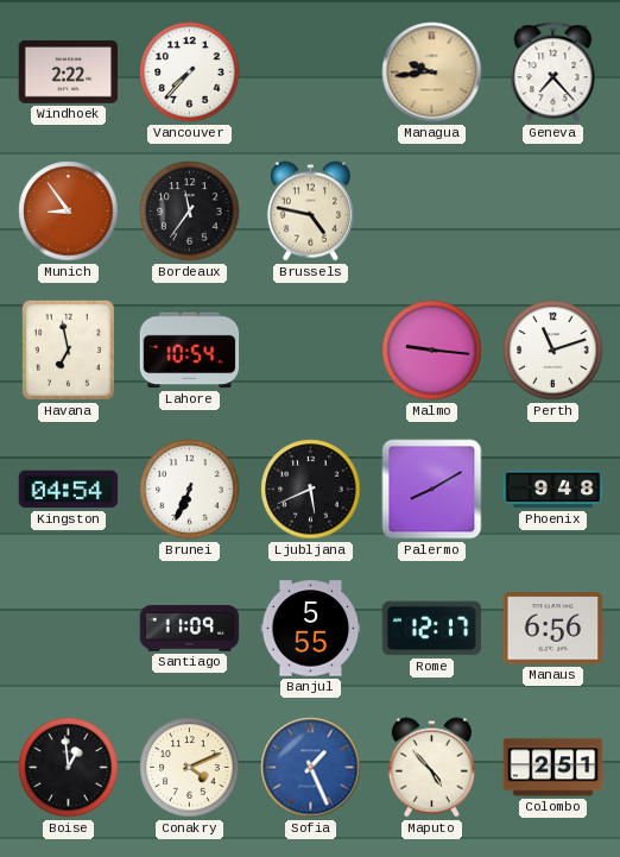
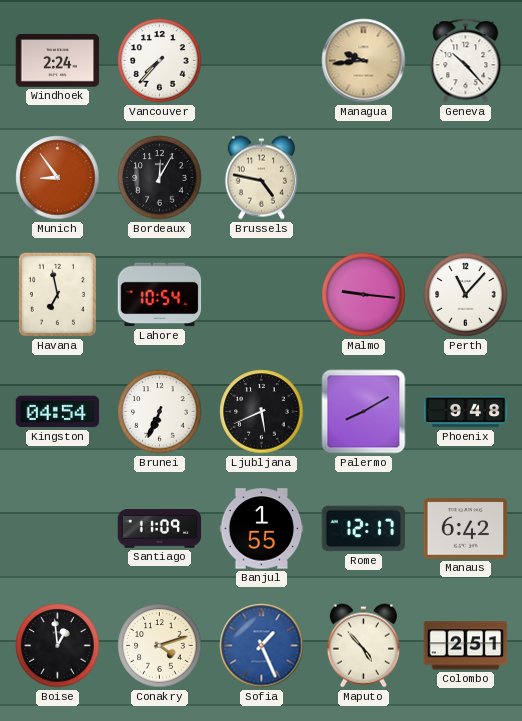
Windhoek: 2:22 -> 2:24
Geneva: 7:23 -> 10:23
Bordeaux: 11:36 -> 12:05
Perth: 11:12 -> 11:07
Banjul: 5:55 -> 1:55
Manaus: 6:56 -> 6:42
Conakry: 4:11 -> 4:12
